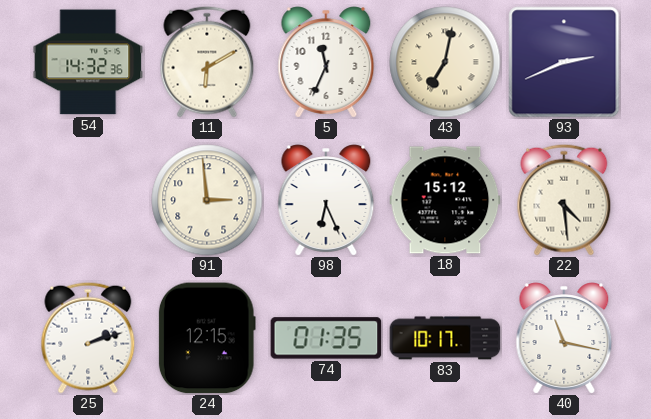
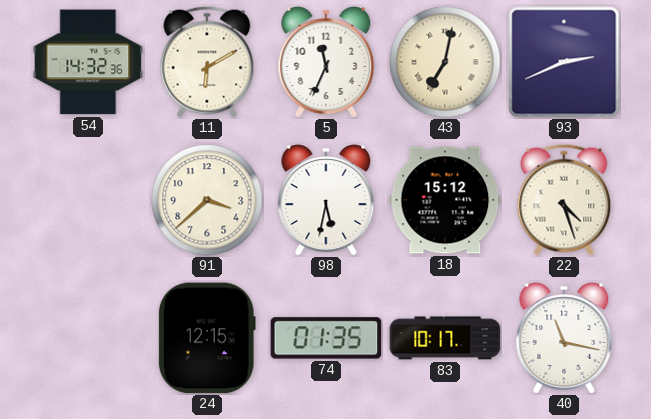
91: 2:59 -> 3:38
98: 6:26 -> 5:32
22: 4:29 -> 4:27
25: 2:12 -> none
